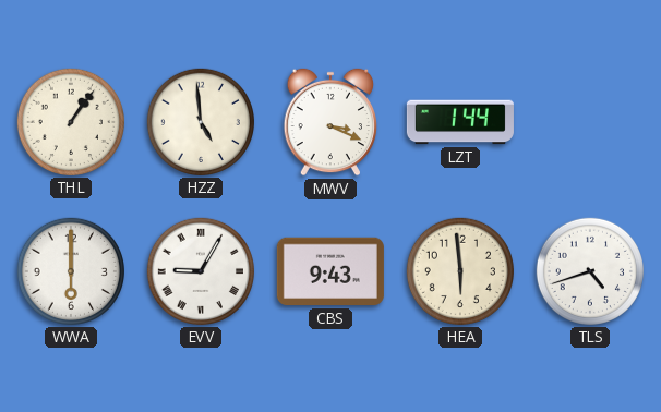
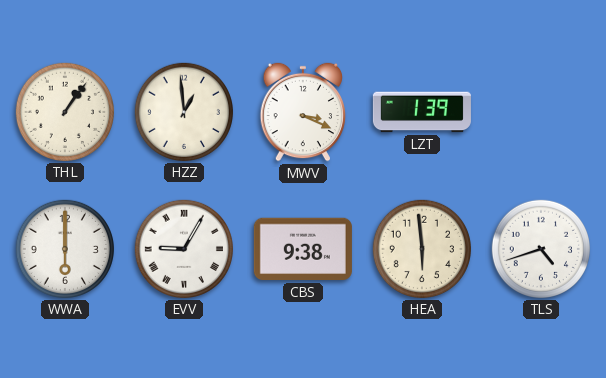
HZZ: 4:59 -> 12:59
LZT: 1:44 -> 1:39
CBS: 9:43 -> 9:38
